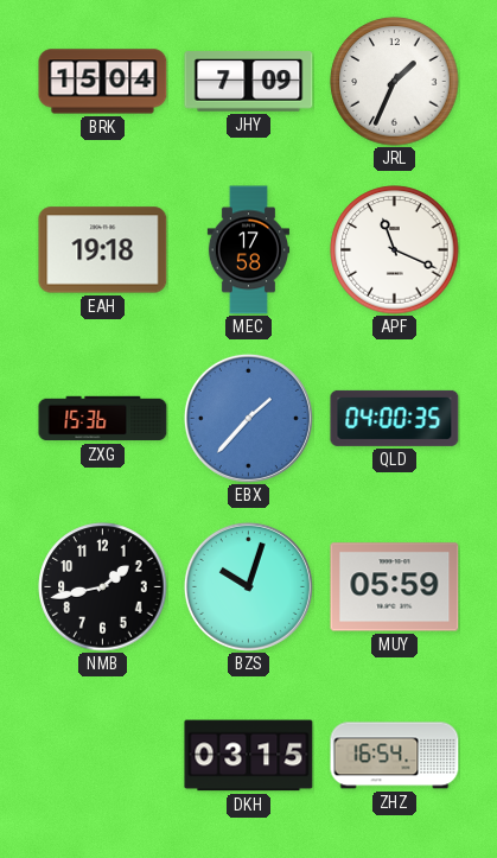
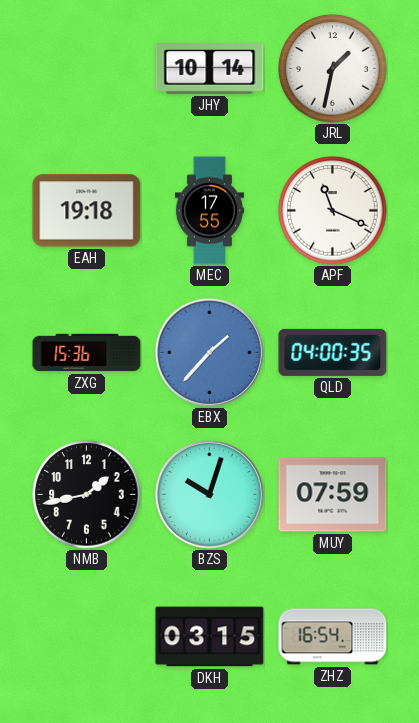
BRK: 15:04 -> none
JHY: 7:09 -> 10:14
JRL: 1:34 -> 1:32
MEC: 17:58 -> 17:55
MUY: 05:59 -> 07:59
